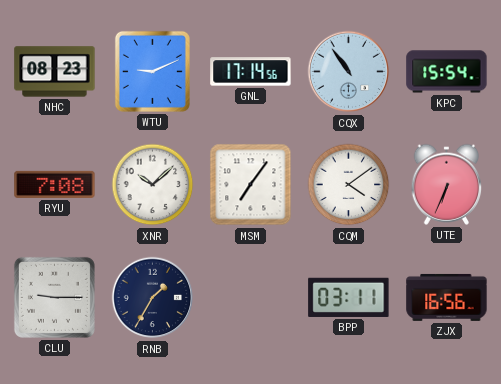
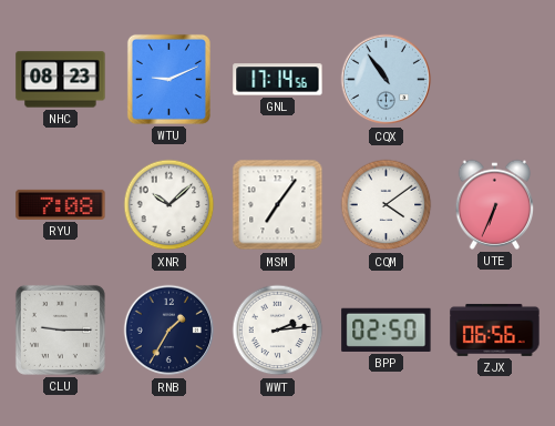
KPC: 15:54 -> none
WWT: none -> 2:14
BPP: 03:11 -> 02:50
ZJX: 16:56 -> 06:56
